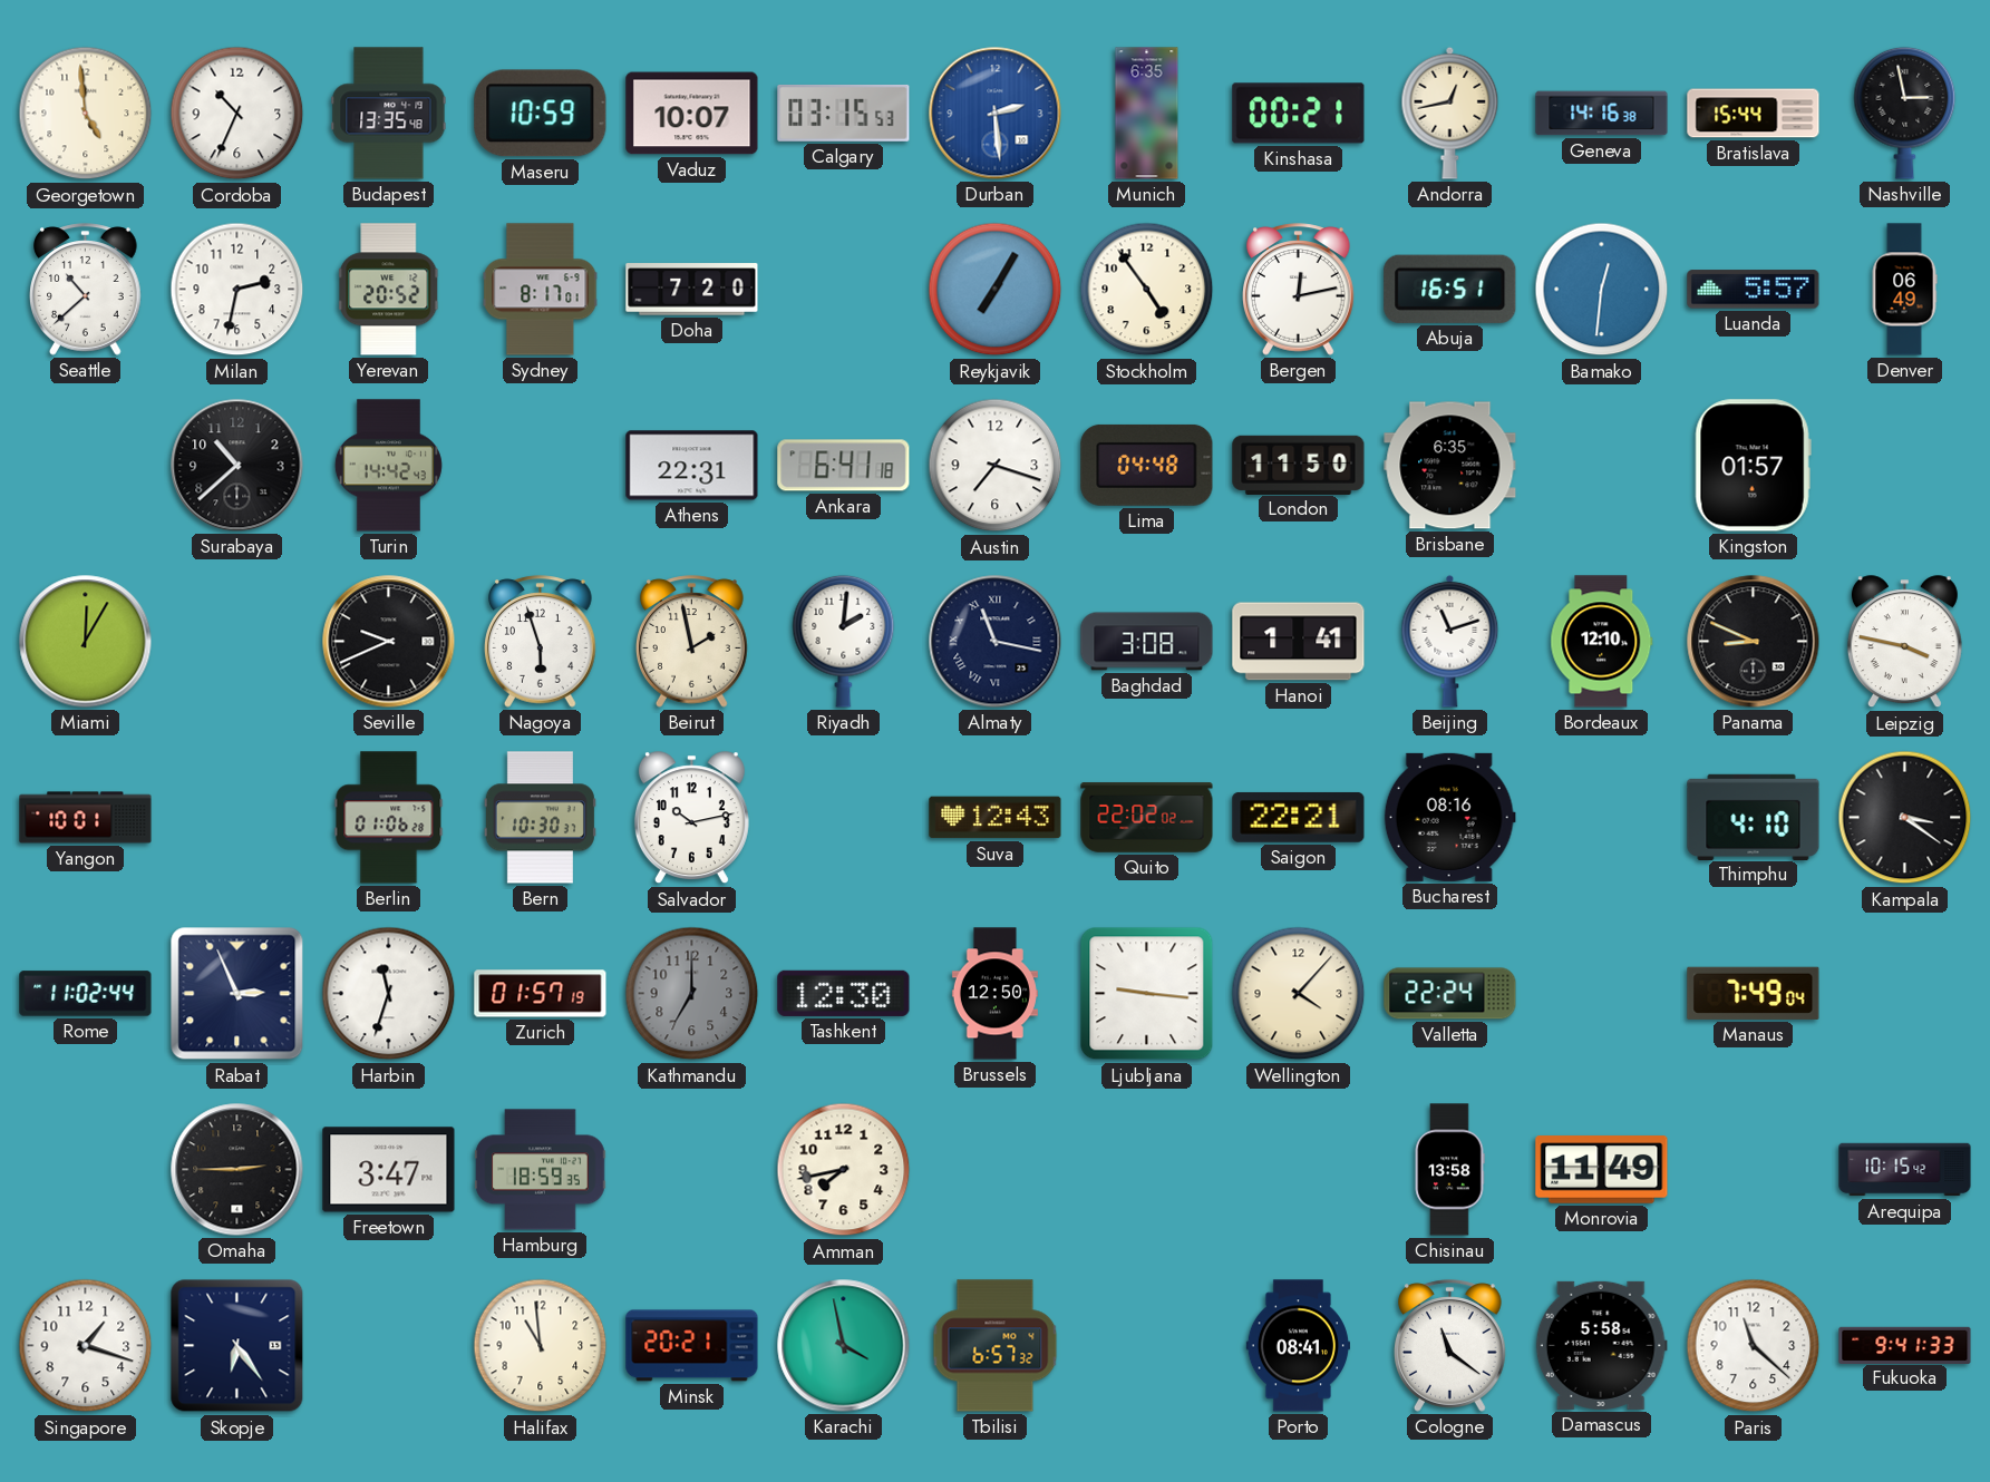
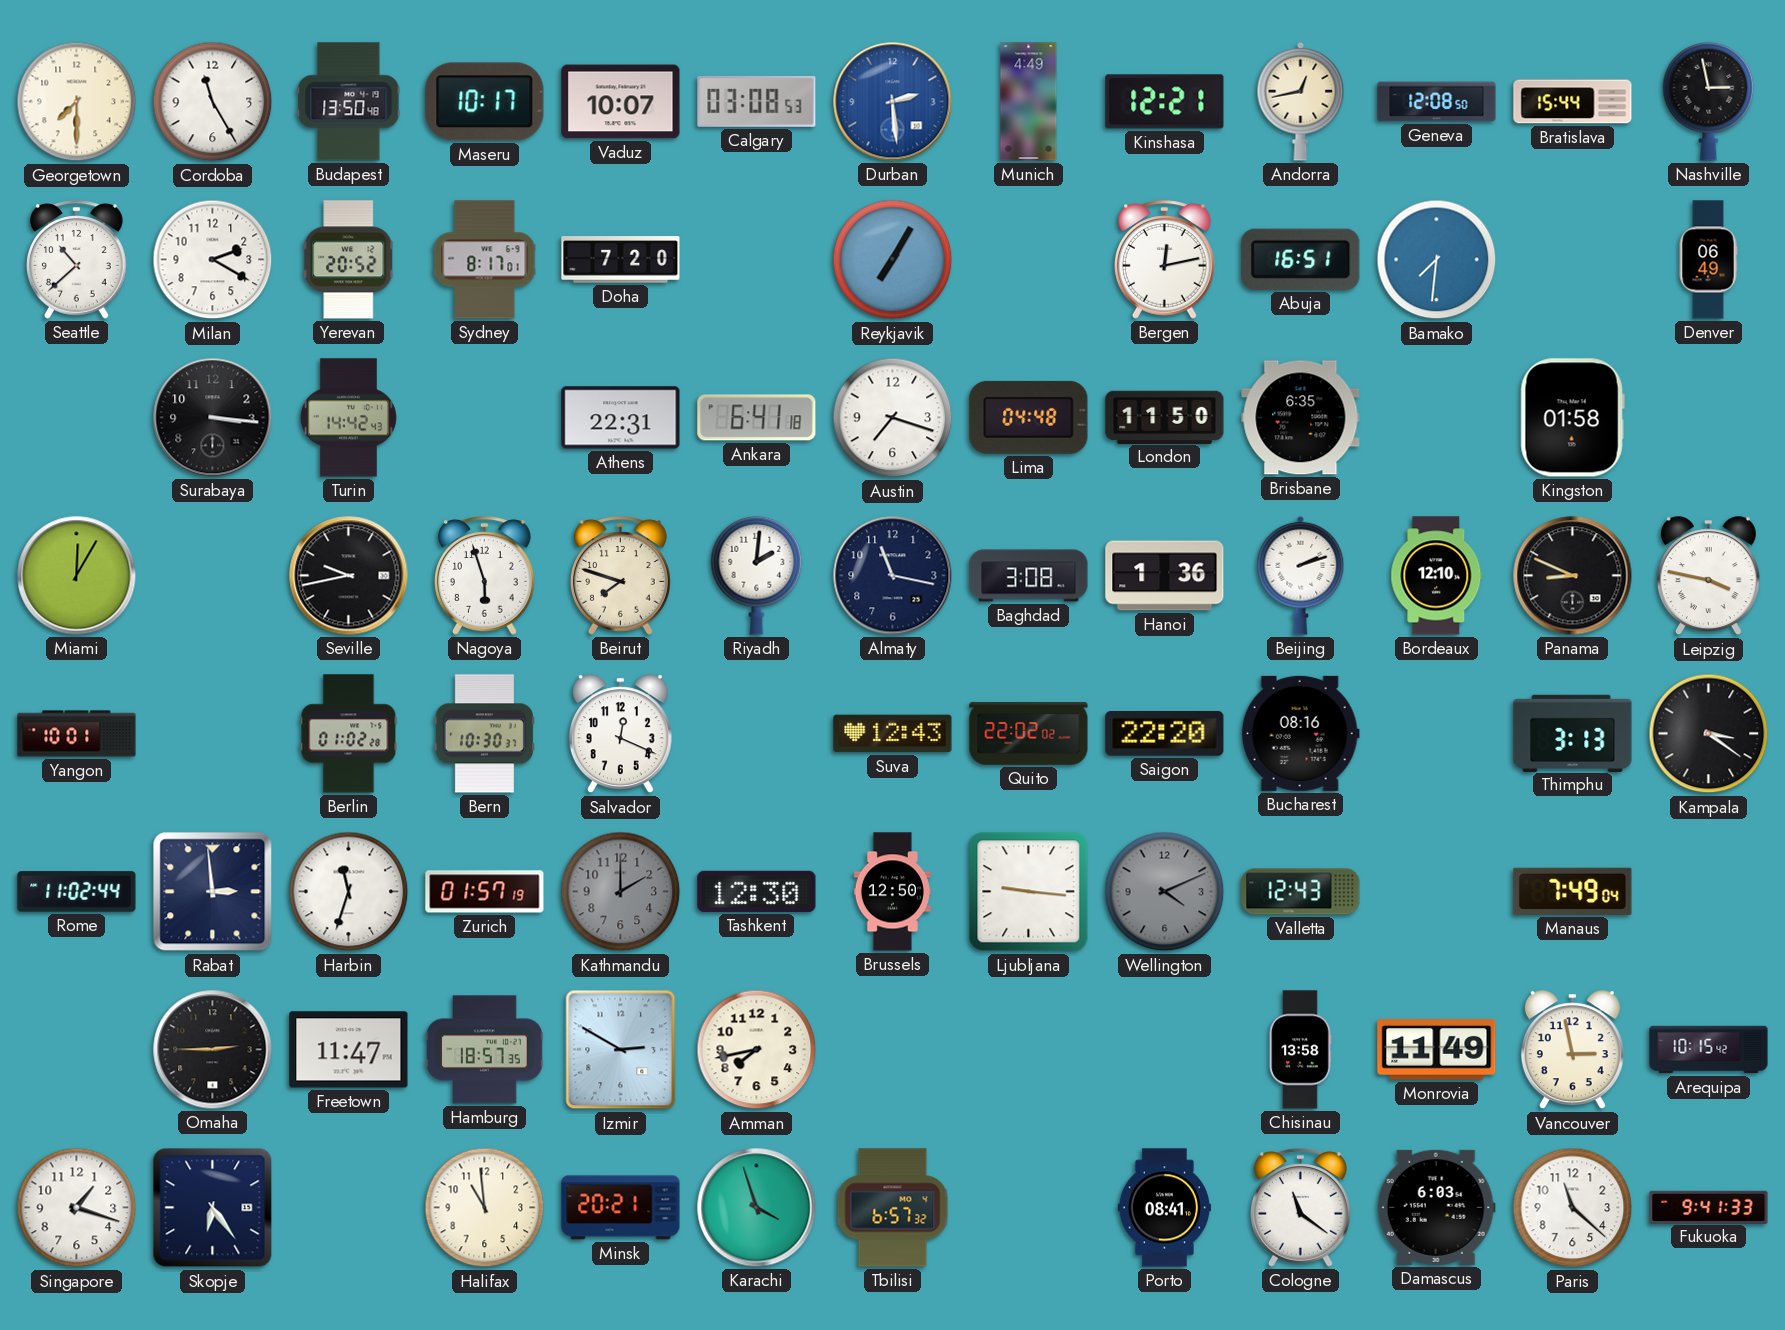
Georgetown: 4:59 -> 7:30
Cordoba: 10:34 -> 11:25
Budapest: 13:35 -> 13:50
Maseru: 10:59 -> 10:17
Calgary: 03:15 -> 03:08
Munich: 6:35 -> 4:49
Kinshasa: 00:21 -> 12:21
Geneva: 14:16 -> 12:08
Milan: 2:32 -> 2:20
Stockholm: 4:54 -> none
Bamako: 12:31 -> 7:31
Luanda: 5:57 -> none
Surabaya: 10:38 -> 3:16
Kingston: 01:57 -> 01:58
Seville: 9:41 -> 9:43
Beirut: 1:58 -> 7:48
Almaty numerals: Roman -> Arabic
Hanoi: 1:41 -> 1:36
Beijing: 11:12 -> 2:12
Berlin: 01:06 -> 01:02
Salvador: 10:13 -> 12:19
Saigon: 22:21 -> 22:20
Thimphu: 4:10 -> 3:13
Rabat: 2:56 -> 2:59
Kathmandu: 7:00 -> 2:00
Wellington: 4:07 -> 4:11
Wellington dial: cream -> grey
Valletta: 22:24 -> 12:43
Freetown: 3:47 -> 11:47
Hamburg: 18:59 -> 18:57
Izmir: none -> 2:50
Vancouver: none -> 2:58
Karachi: 3:58 -> 3:57
Damascus: 5:58 -> 6:03
